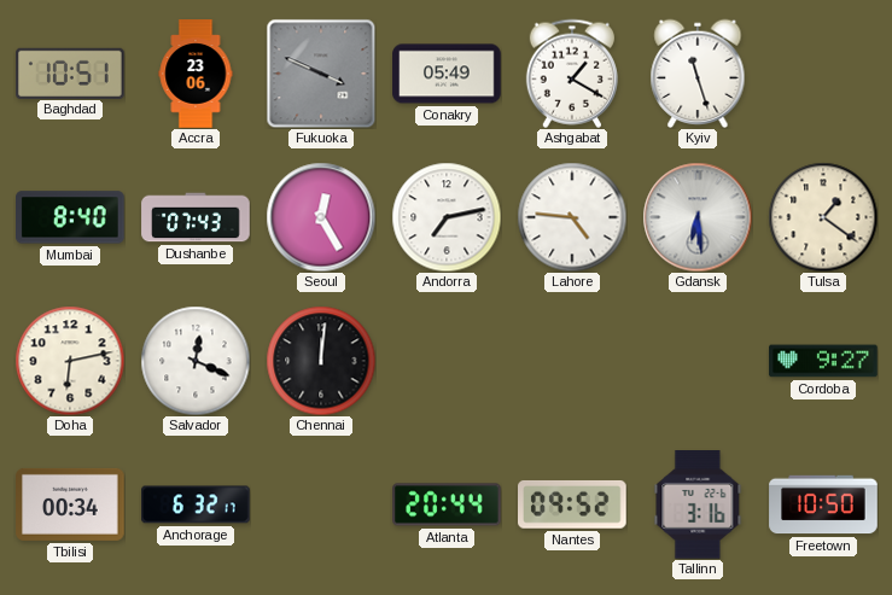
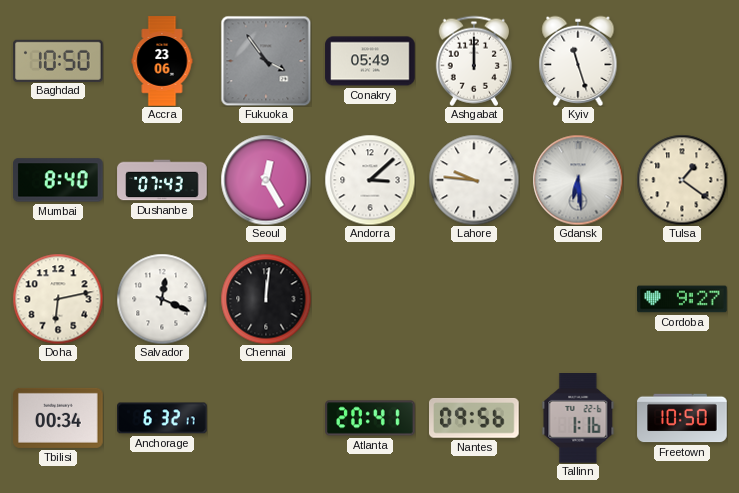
Baghdad: 10:51 -> 10:50
Fukuoka: 3:49 -> 3:54
Ashgabat: 1:20 -> 12:00
Andorra: 7:13 -> 3:08
Lahore: 4:46 -> 9:46
Atlanta: 20:44 -> 20:41
Nantes: 09:52 -> 09:56
Tallinn: 3:16 -> 1:16
